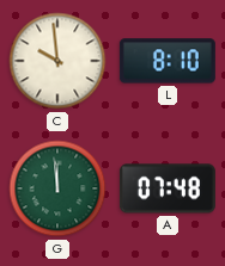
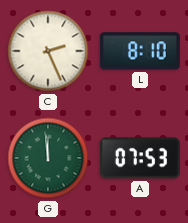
C: 9:59 -> 2:26
A: 07:48 -> 07:53
